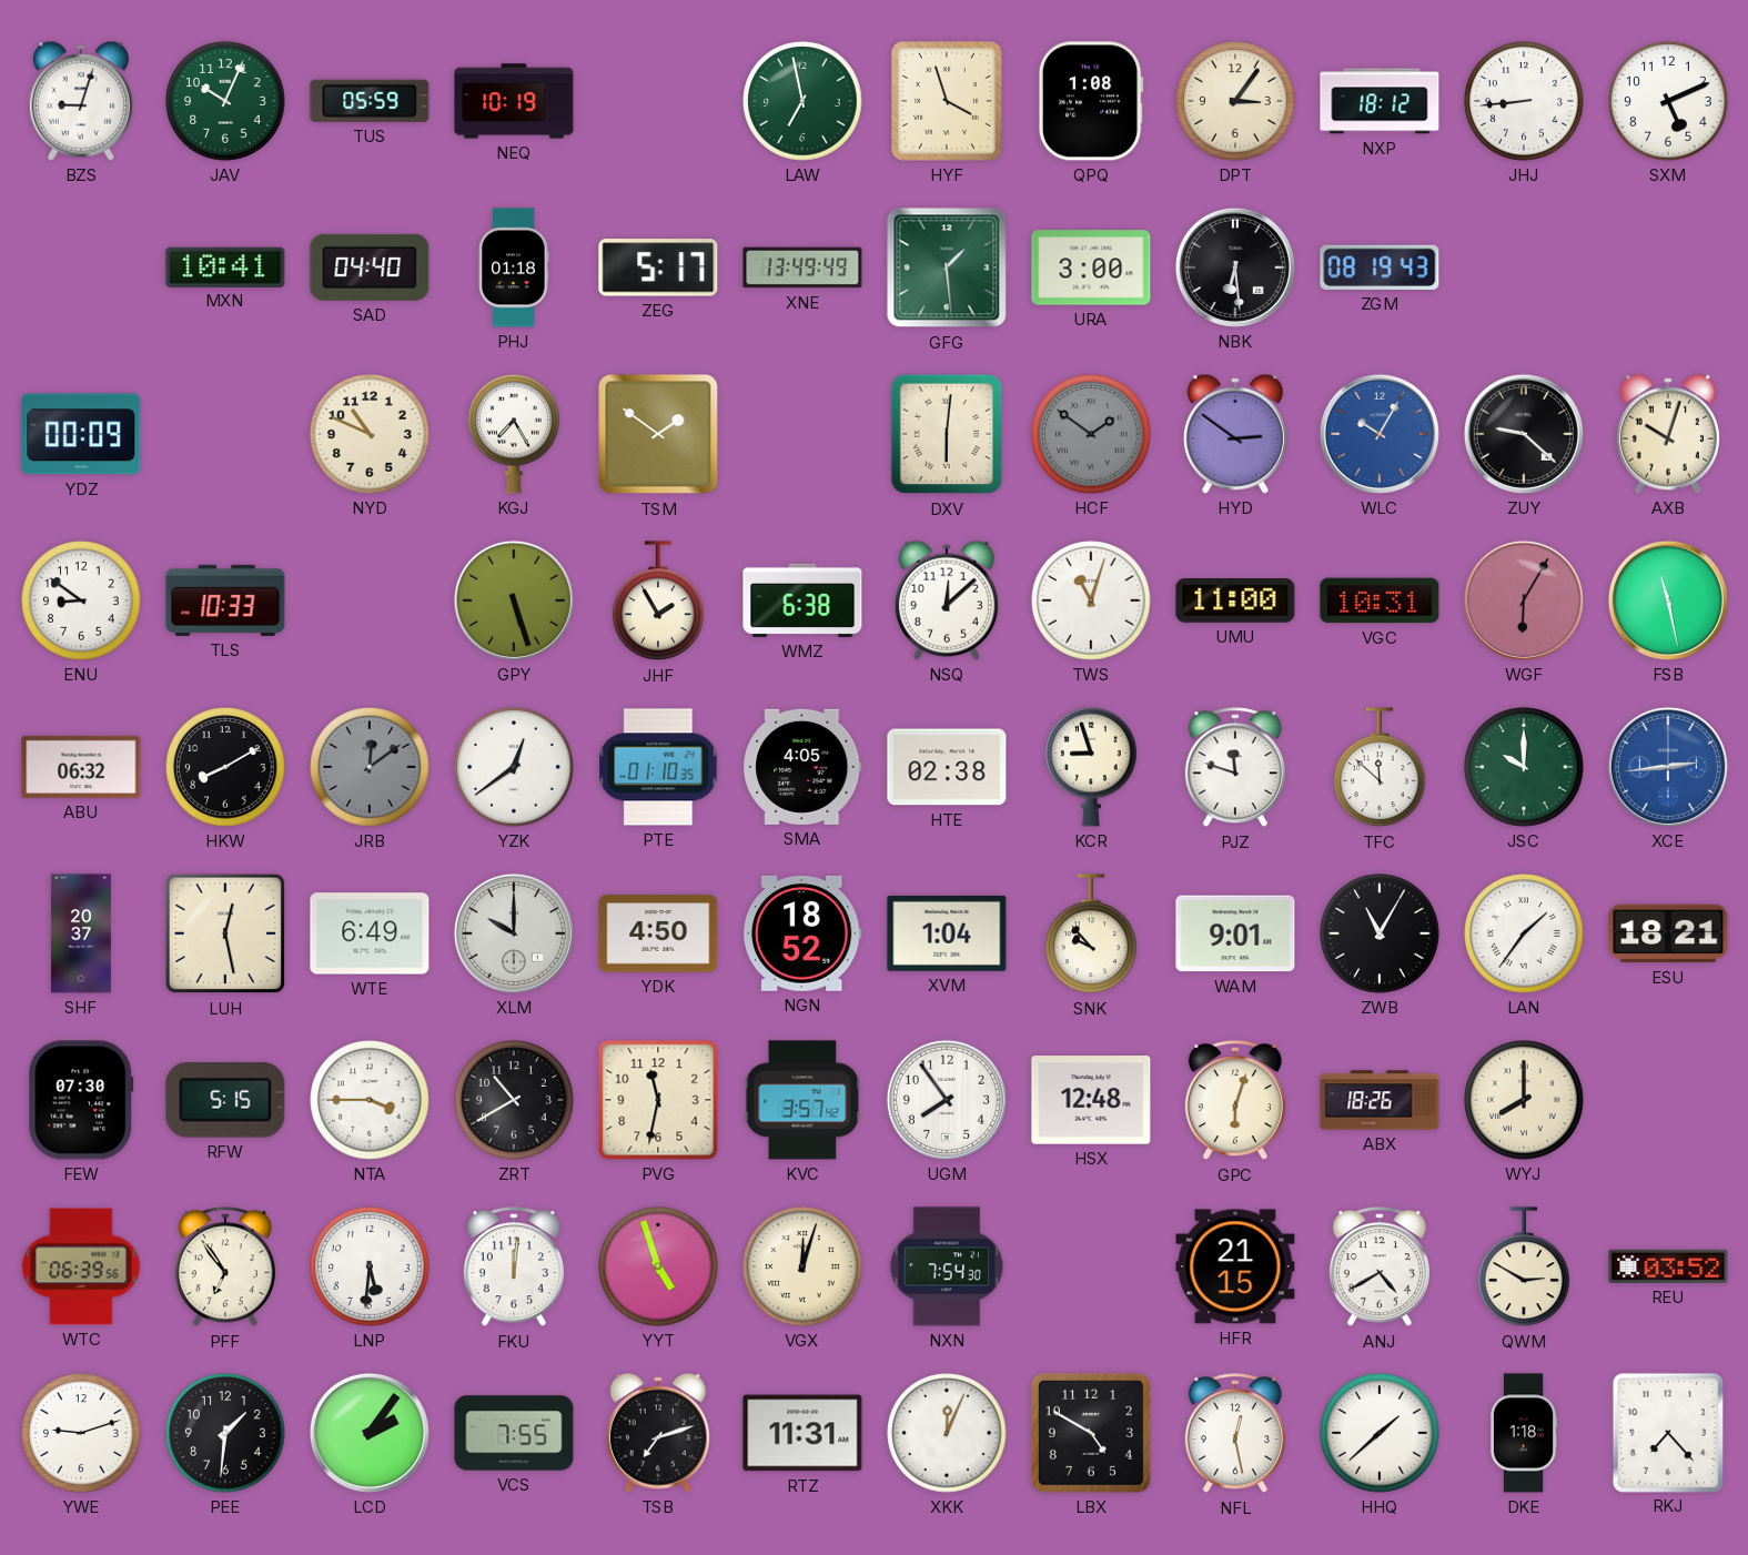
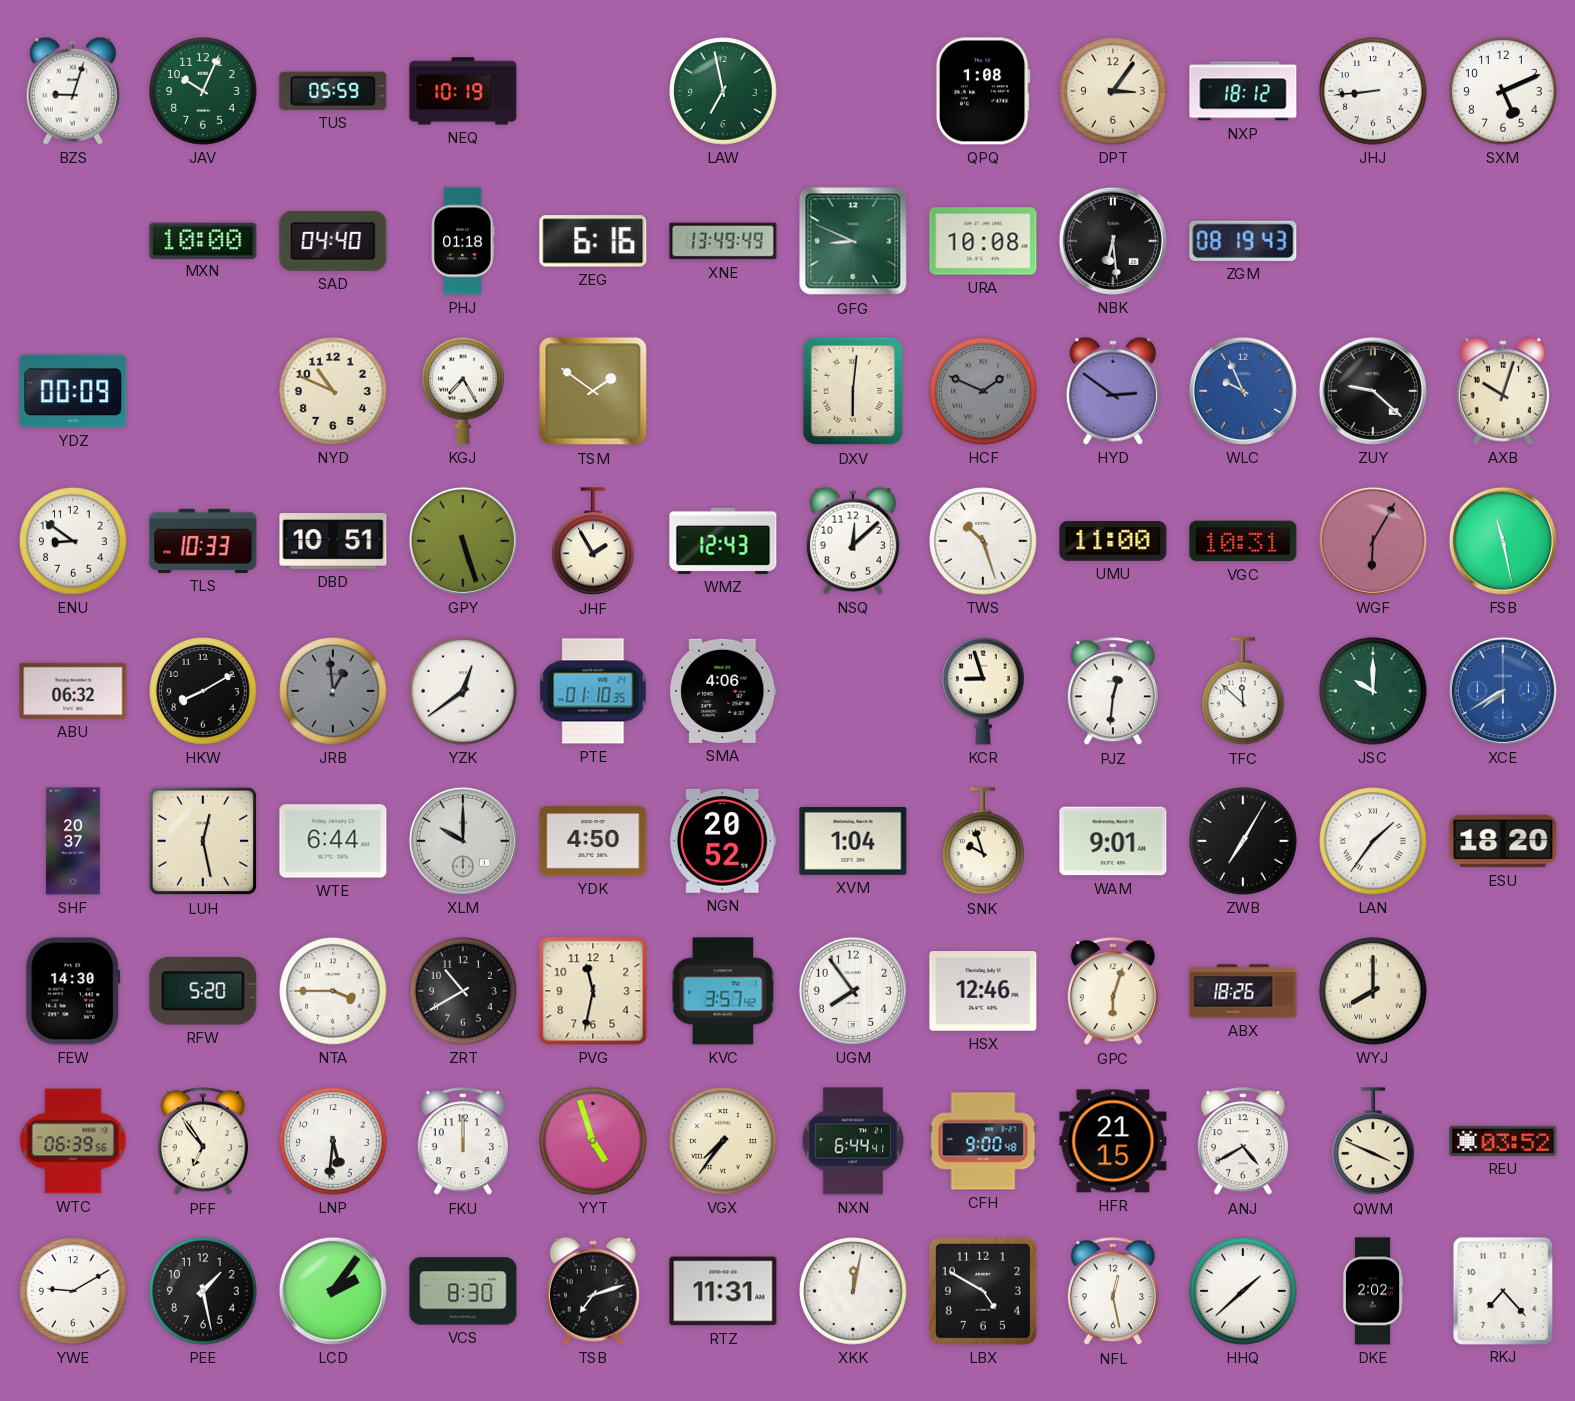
HYF: 3:57 -> none
MXN: 10:41 -> 10:00
ZEG: 5:17 -> 6:16
GFG: 1:29 -> 8:49
URA: 3:00 -> 10:08
HCF: 1:51 -> 1:49
WLC: 10:05 -> 9:56
DBD: none -> 10:51
WMZ: 6:38 -> 12:43
TWS: 11:03 -> 10:27
JRB: 12:09 -> 12:59
SMA: 4:05 -> 4:06
HTE: 02:38 -> none
PJZ: 11:48 -> 12:31
XCE: 2:44 -> 7:40
WTE: 6:49 -> 6:44
NGN: 18:52 -> 20:52
SNK: 9:53 -> 9:57
ZWB: 11:05 -> 7:05
ESU: 18:21 -> 18:20
FEW: 07:30 -> 14:30
RFW: 5:15 -> 5:20
HSX: 12:48 -> 12:46
FKU: 12:01 -> 12:00
VGX: 12:03 -> 7:36
NXN: 7:54 -> 6:44
CFH: none -> 9:00
QWM: 2:50 -> 3:49
YWE: 9:12 -> 9:10
PEE: 1:31 -> 1:28
VCS: 7:55 -> 8:30
XKK: 12:04 -> 12:02
DKE: 1:18 -> 2:02
